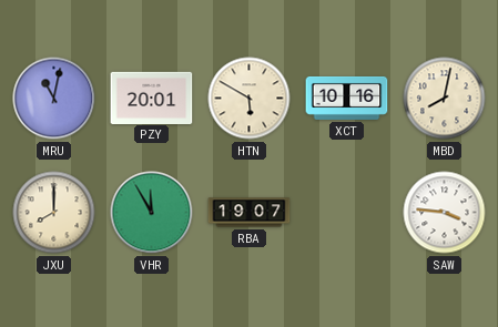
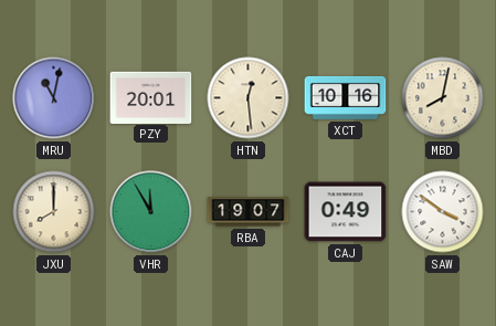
HTN: 5:50 -> 12:29
CAJ: none -> 0:49
SAW: 3:46 -> 3:51
